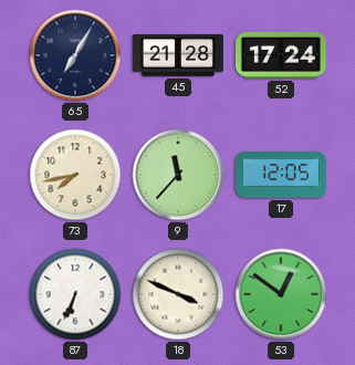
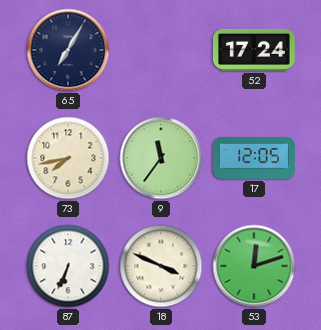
45: 21:28 -> none
9: 11:37 -> 11:36
53: 12:51 -> 12:12
